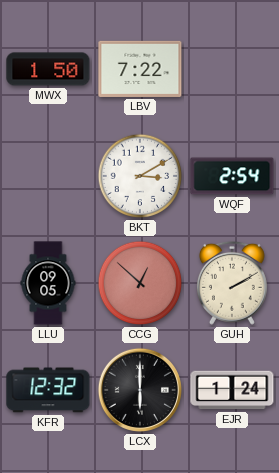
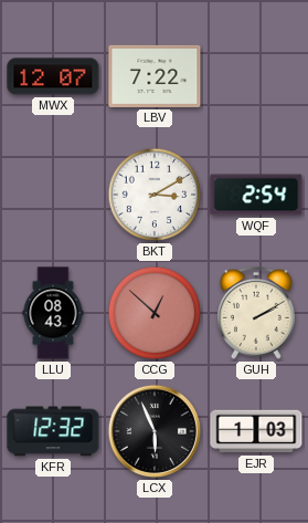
MWX: 1:50 -> 12:07
LLU: 09:05 -> 08:43
LCX: 6:00 -> 5:56
EJR: 1:24 -> 1:03
